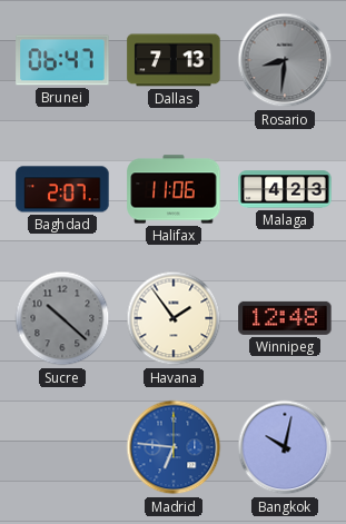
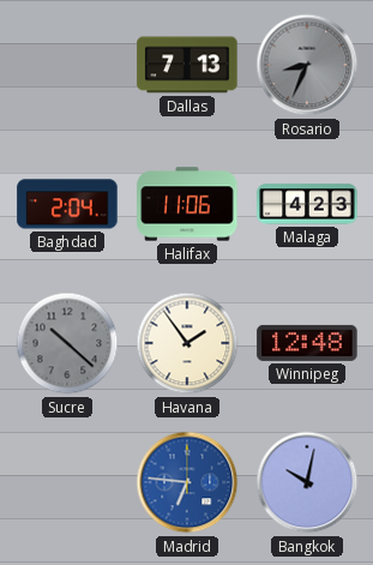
Brunei: 06:47 -> none
Rosario: 8:31 -> 8:34
Baghdad: 2:07 -> 2:04
